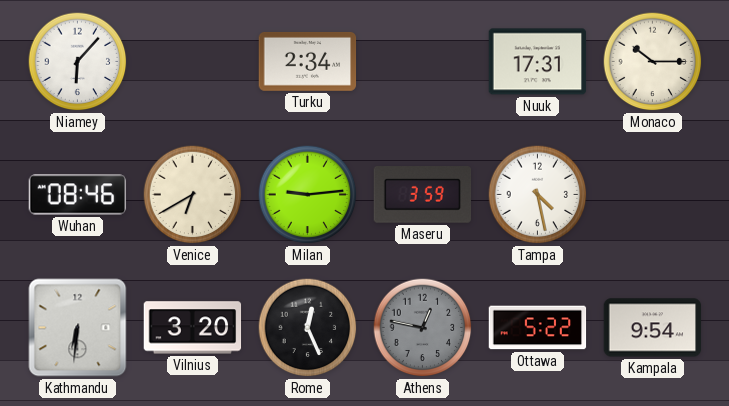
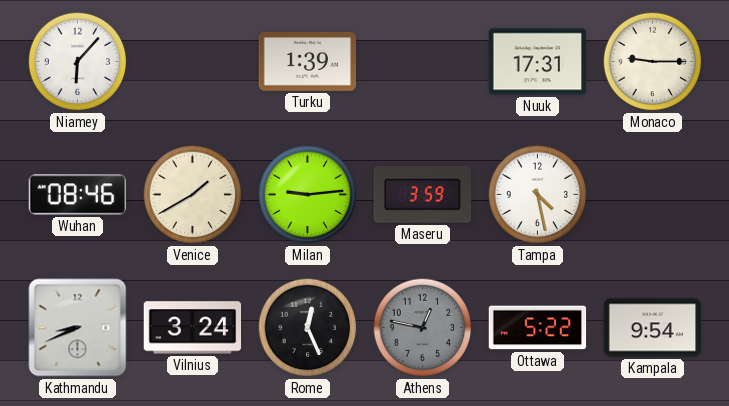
Turku: 2:34 -> 1:39
Monaco: 10:15 -> 9:15
Venice: 6:40 -> 1:40
Kathmandu: 6:31 -> 8:41
Vilnius: 3:20 -> 3:24
